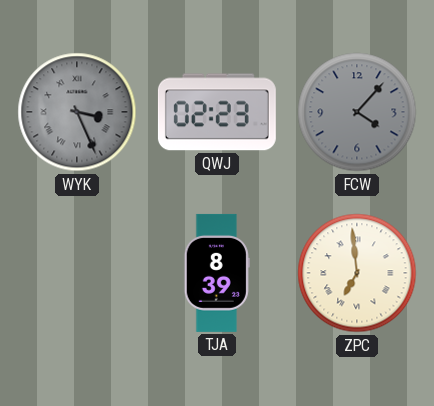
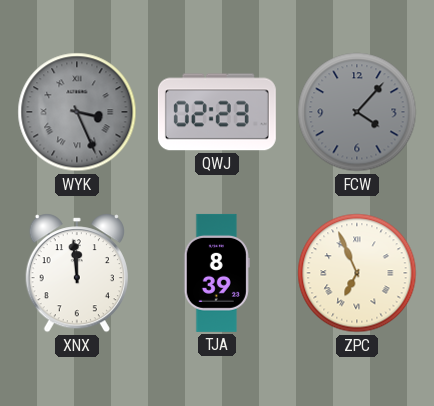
XNX: none -> 11:59
ZPC: 6:59 -> 6:56
